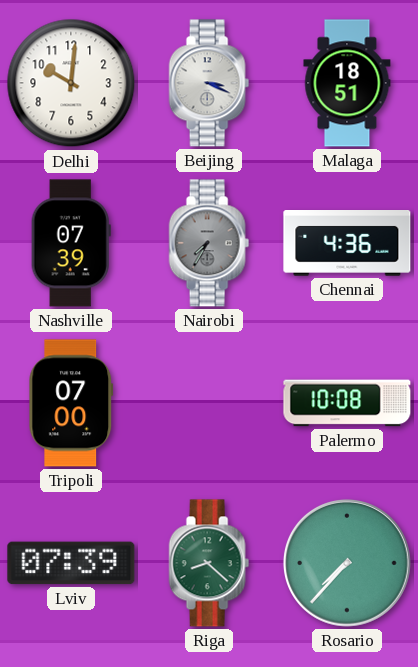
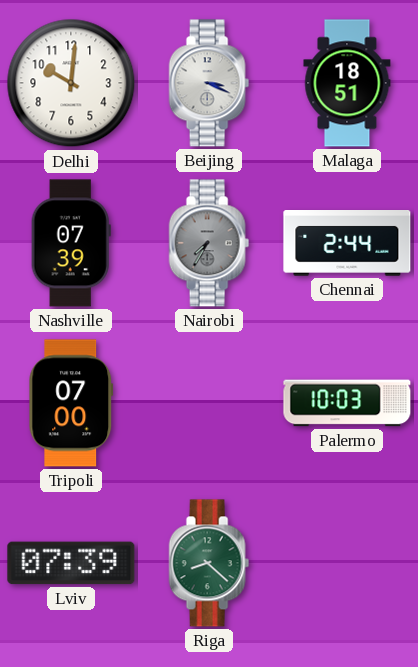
Chennai: 4:36 -> 2:44
Palermo: 10:08 -> 10:03
Rosario: 7:37 -> none
